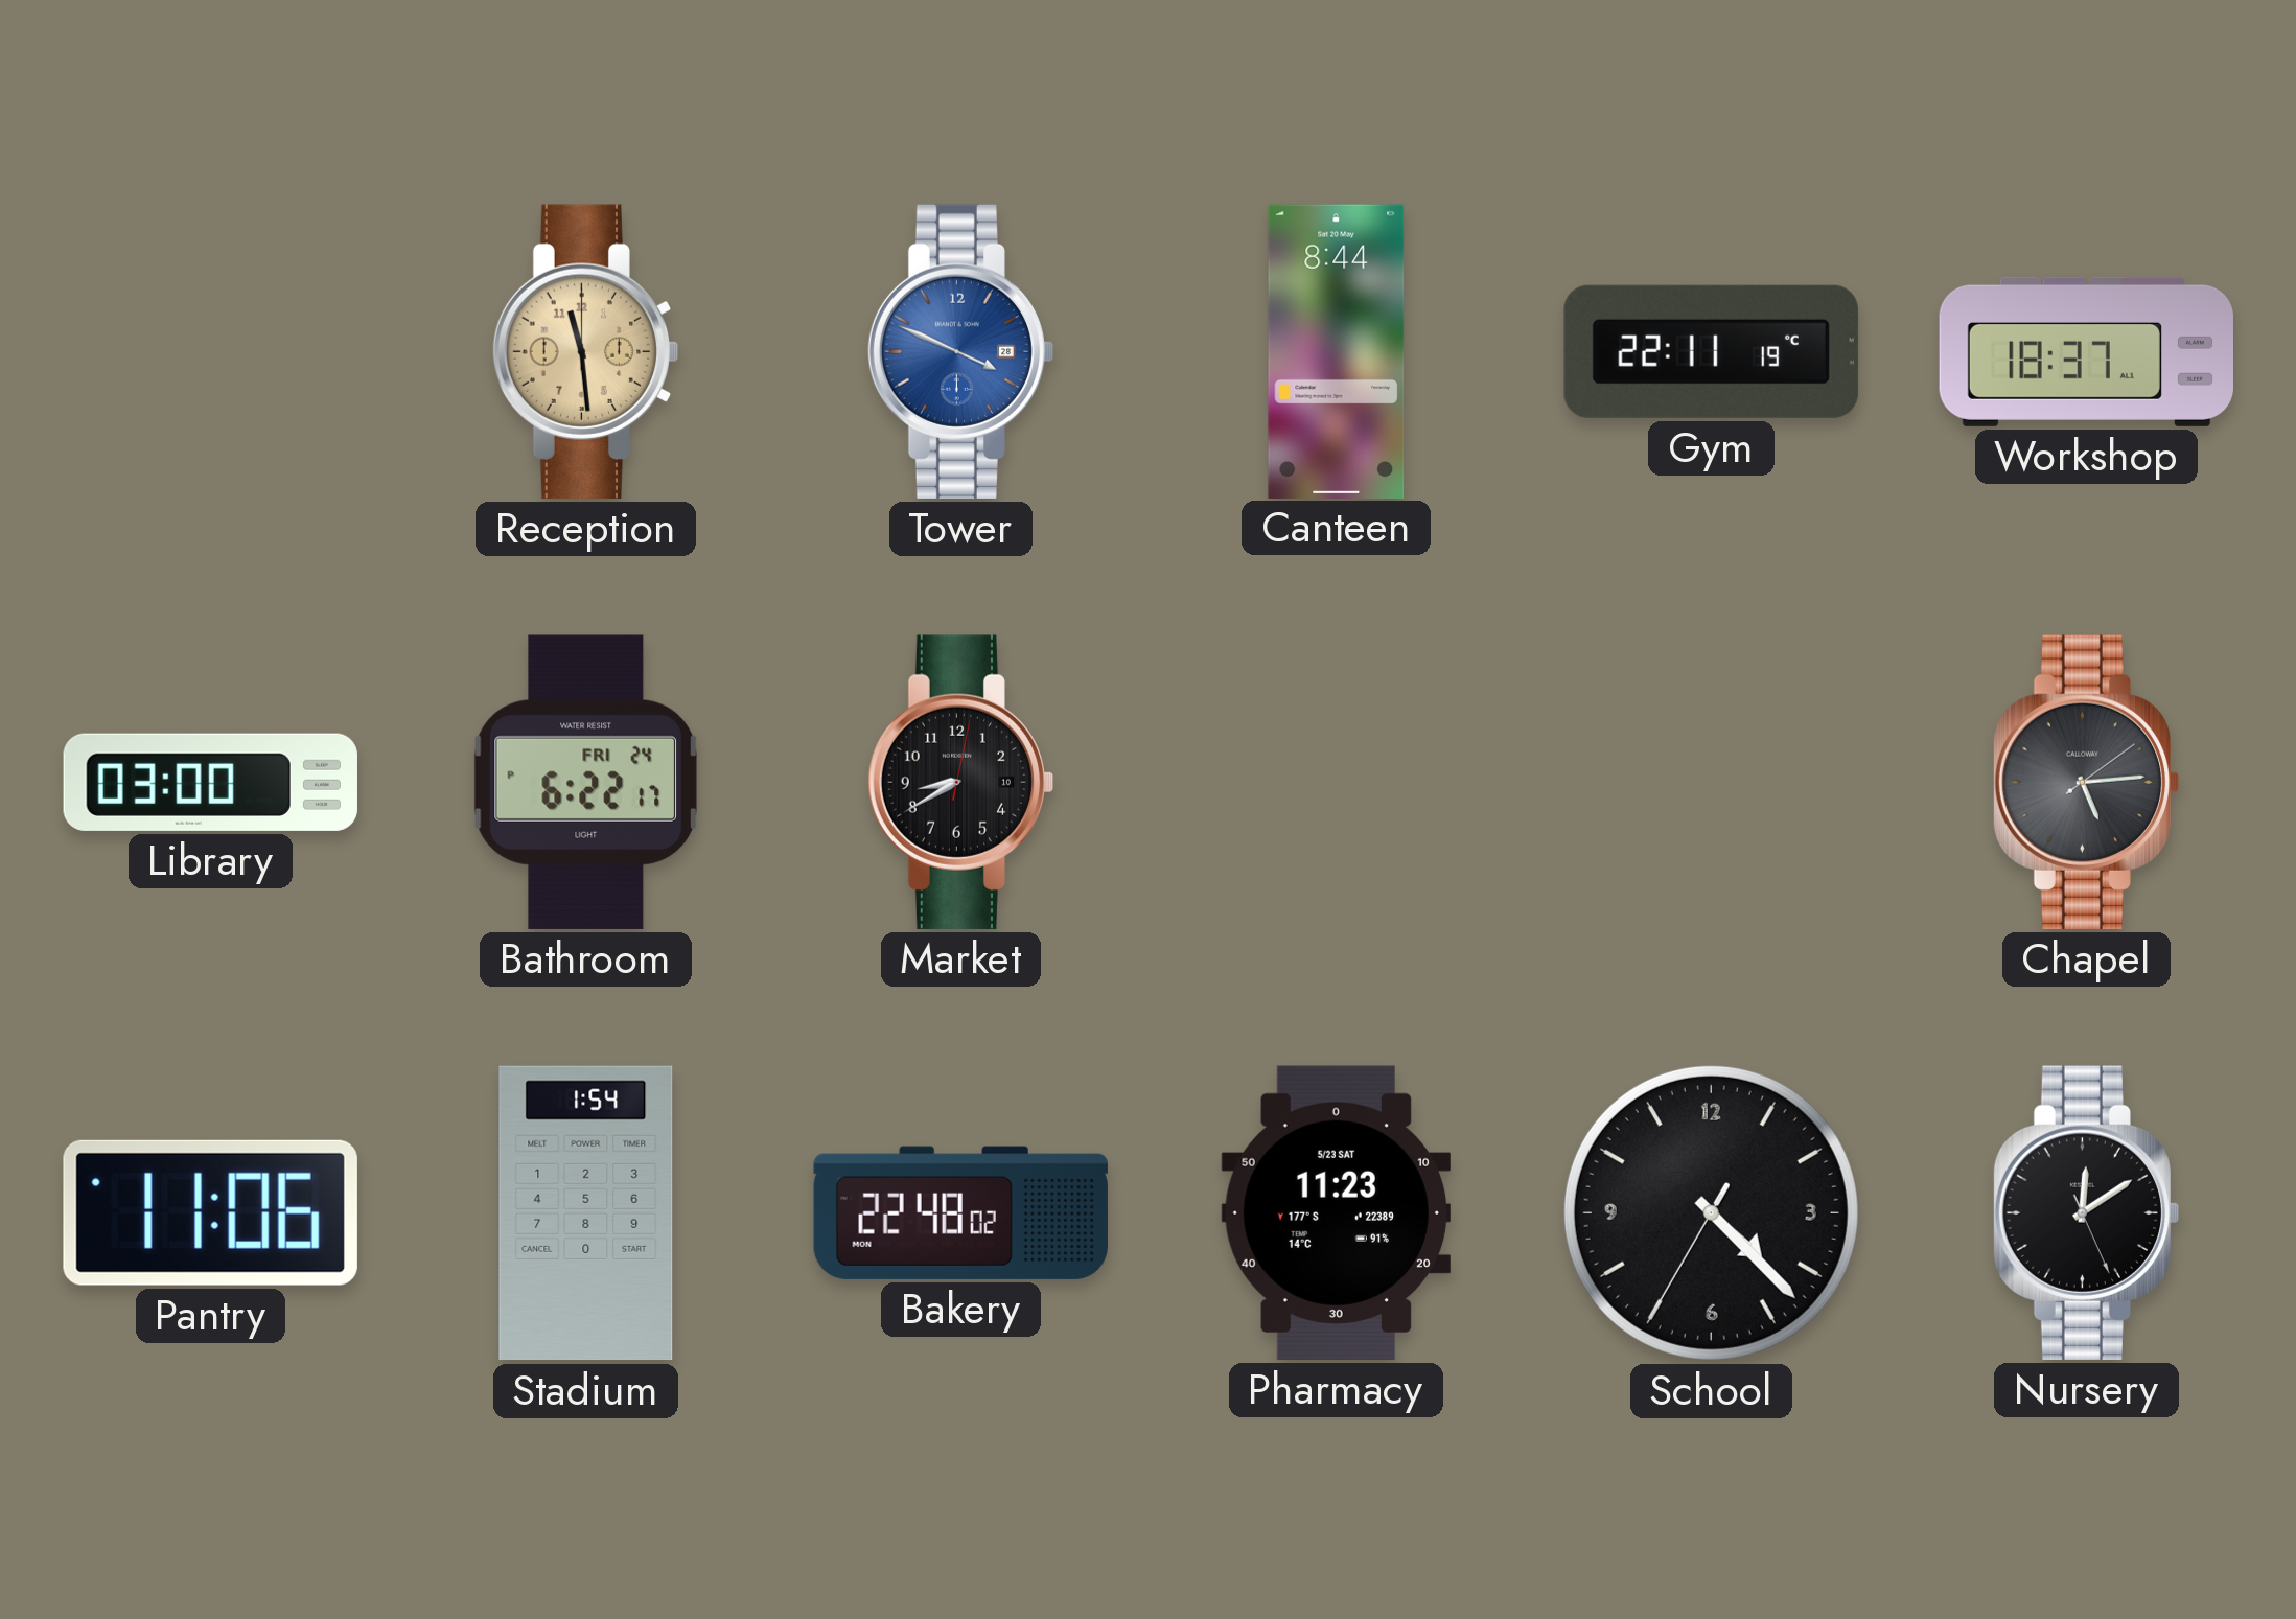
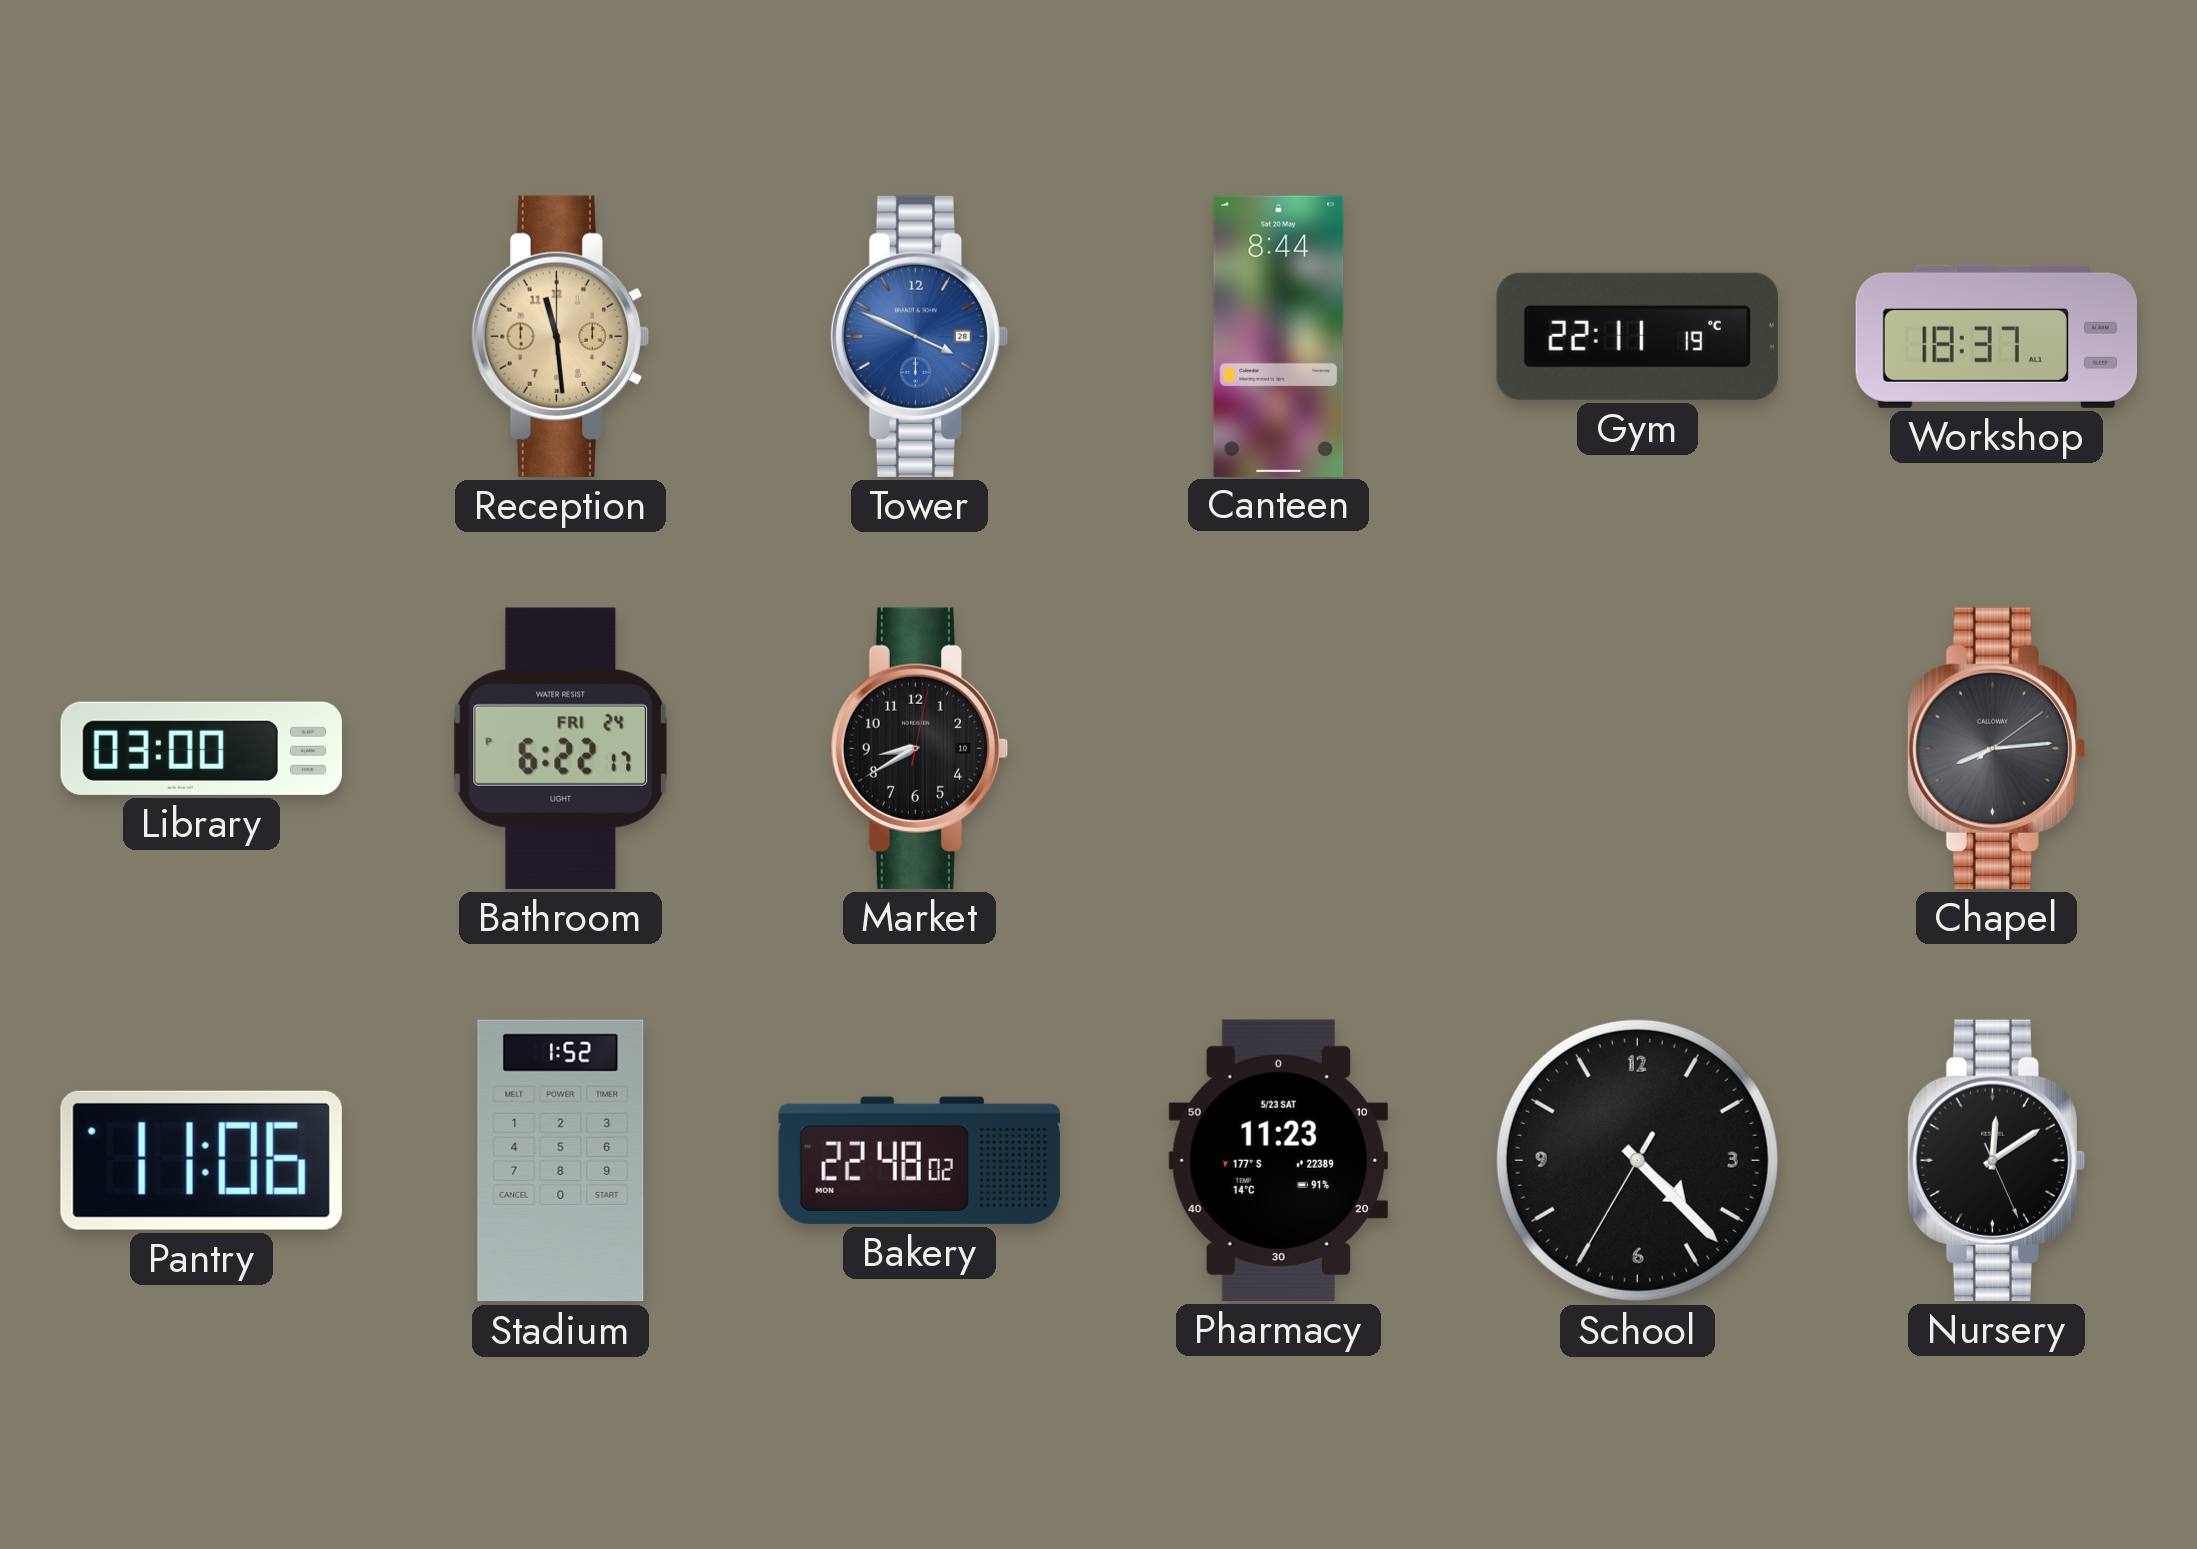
Chapel: 5:14 -> 8:14
Stadium: 1:54 -> 1:52
